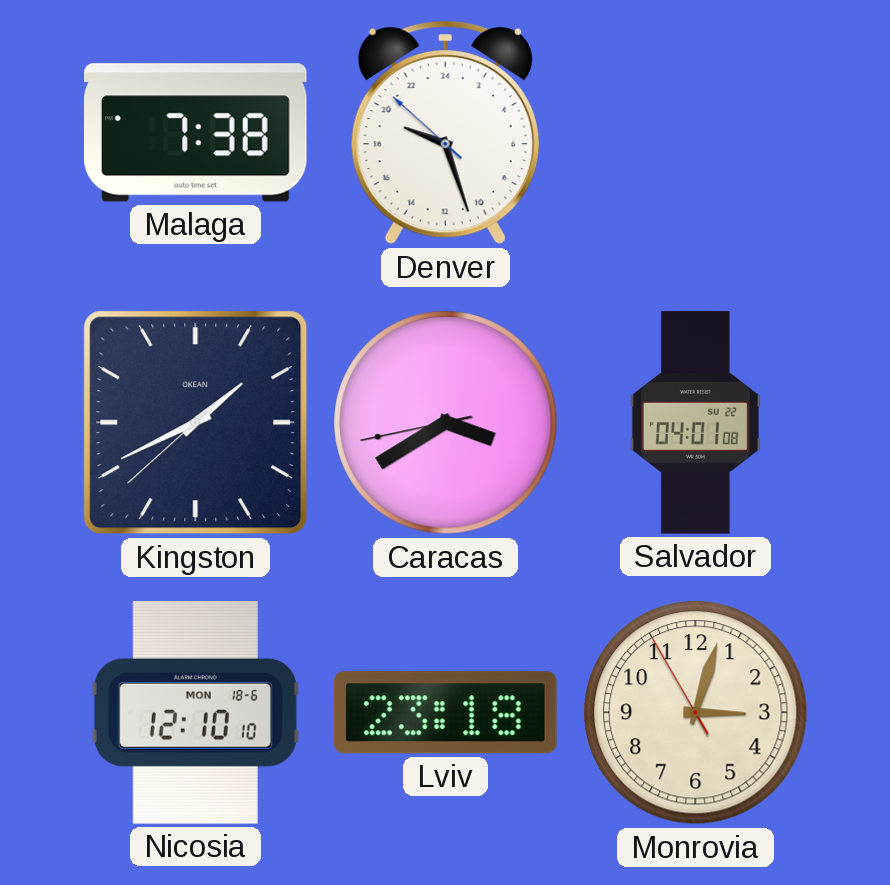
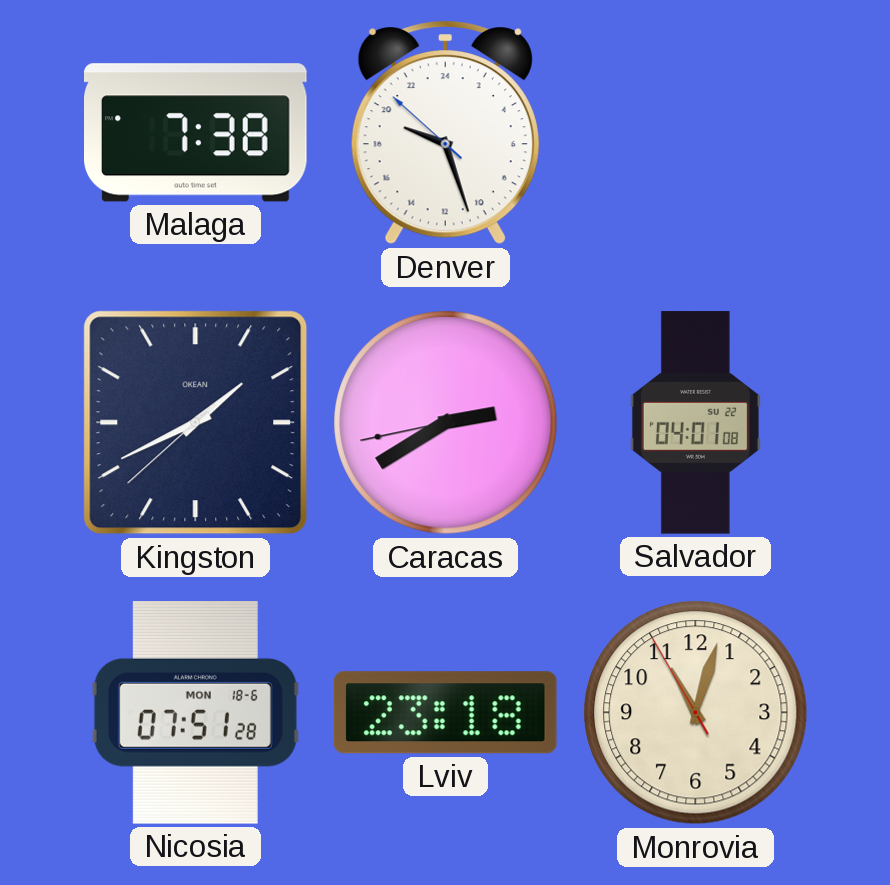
Caracas: 3:39 -> 2:39
Nicosia: 12:10 -> 07:51
Monrovia: 3:02 -> 11:02
